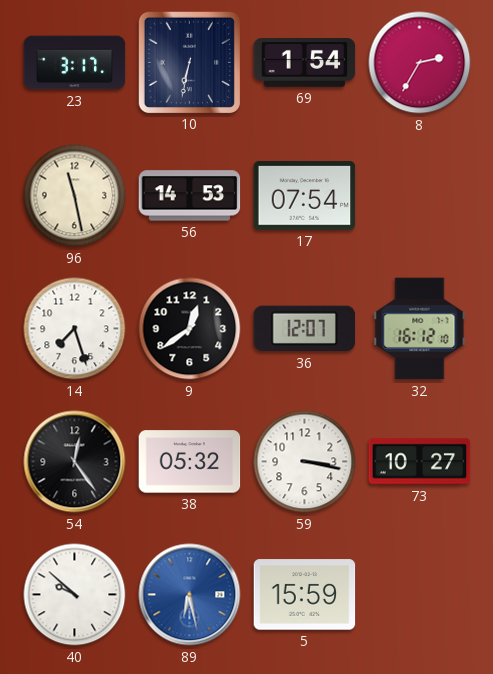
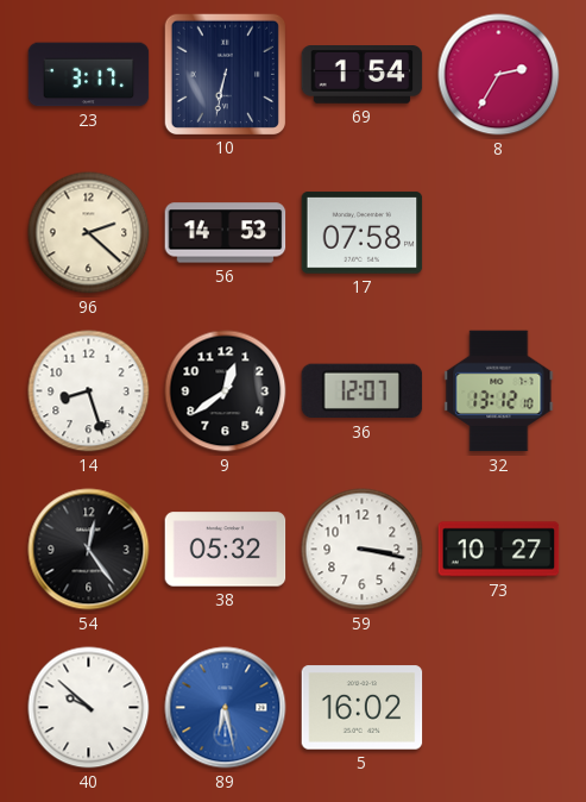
96: 11:28 -> 2:22
17: 07:54 -> 07:58
14: 7:27 -> 8:27
32: 16:12 -> 13:12
5: 15:59 -> 16:02
